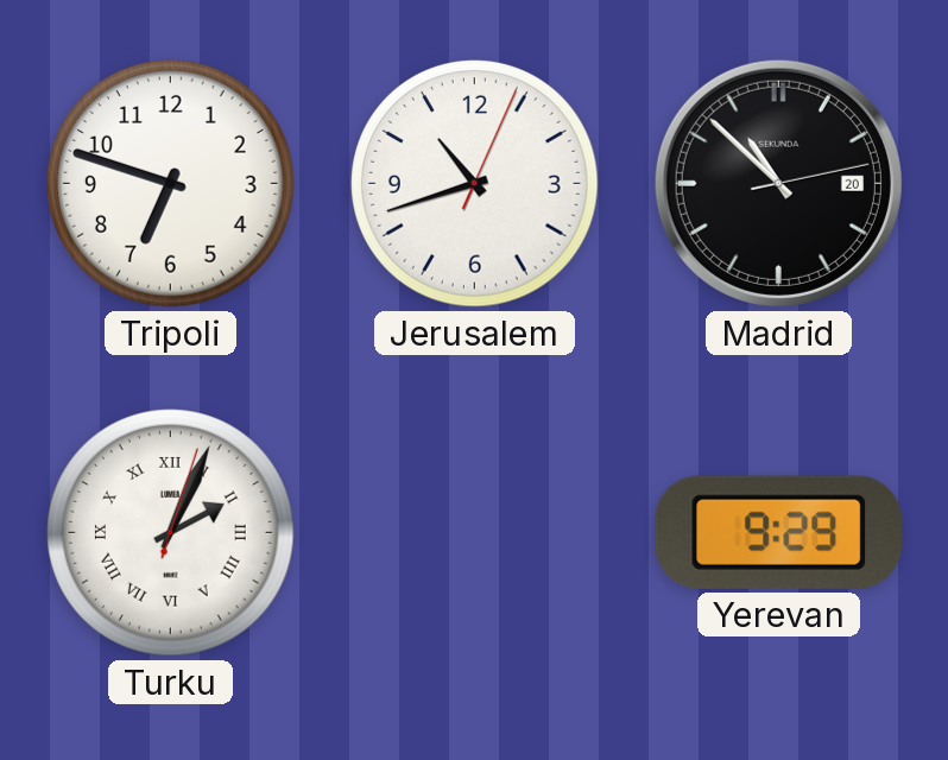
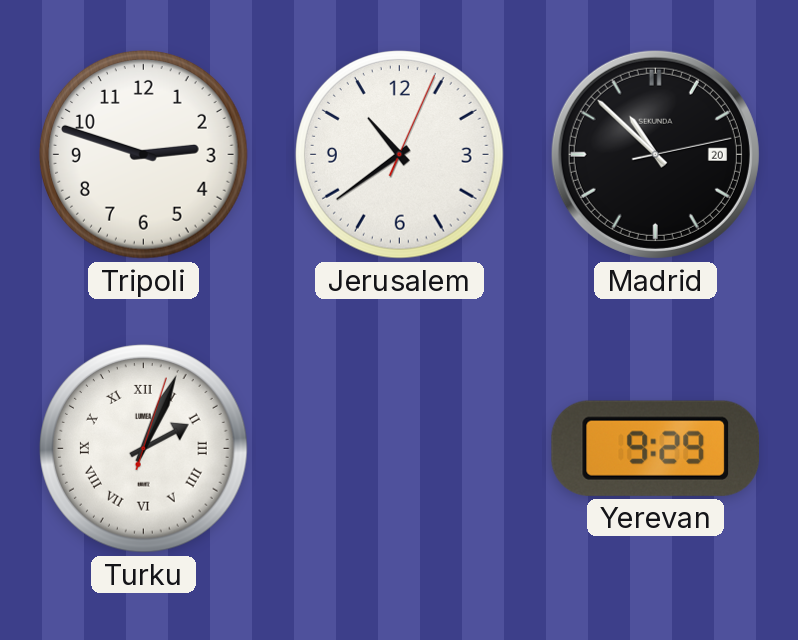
Tripoli: 6:48 -> 2:48
Jerusalem: 10:42 -> 10:39
